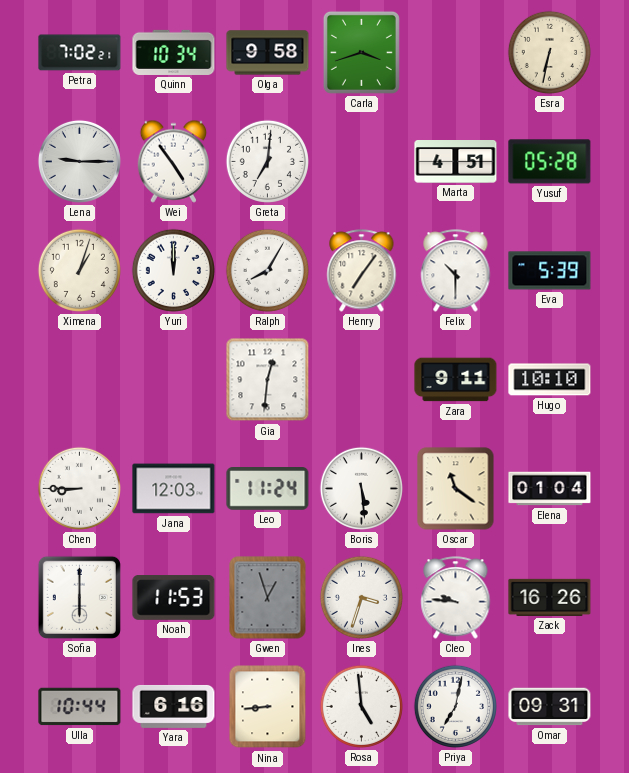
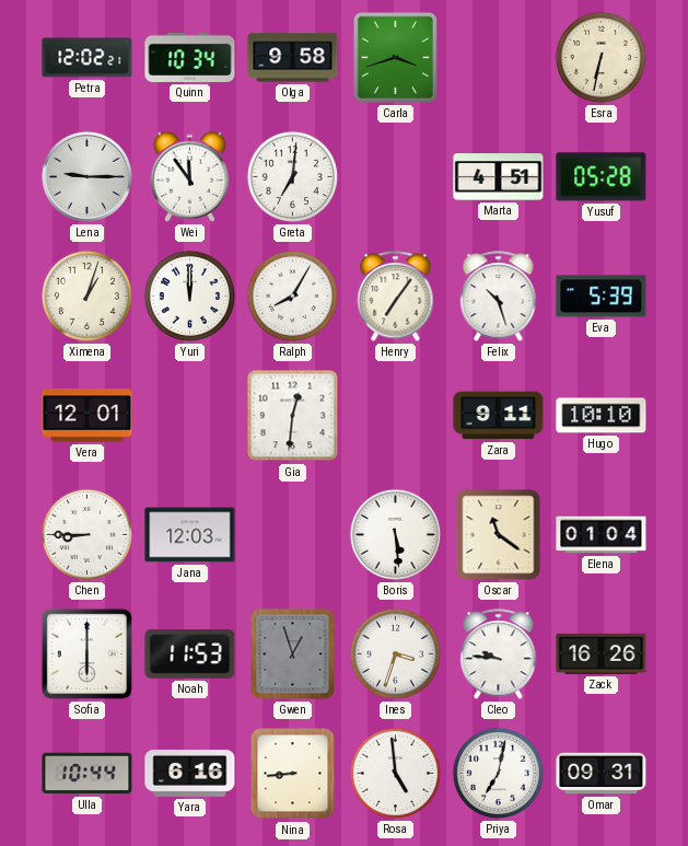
Petra: 7:02 -> 12:02
Wei: 4:54 -> 11:54
Felix: 10:30 -> 10:27
Vera: none -> 12:01
Leo: 11:24 -> none
